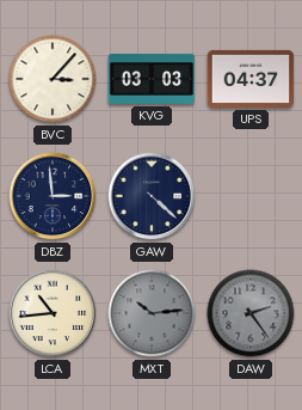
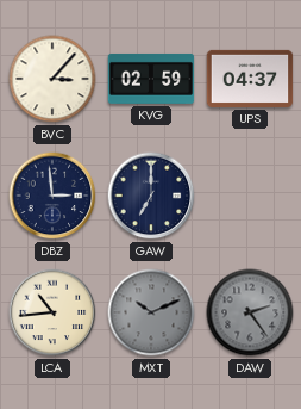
KVG: 03:03 -> 02:59
GAW: 4:22 -> 7:00
MXT: 10:14 -> 10:11
